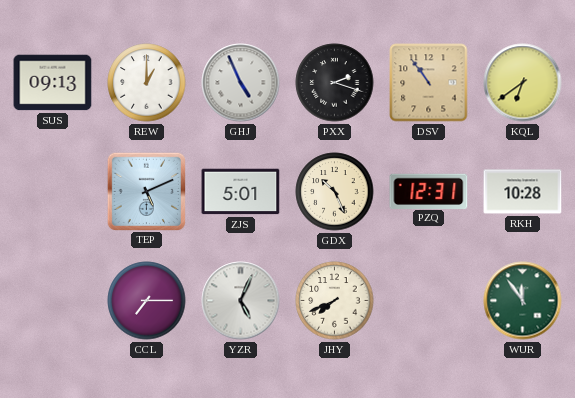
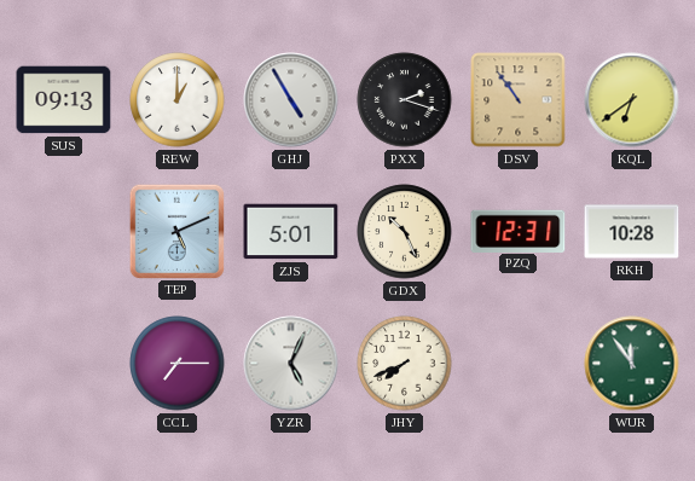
GHJ: 4:56 -> 4:55
